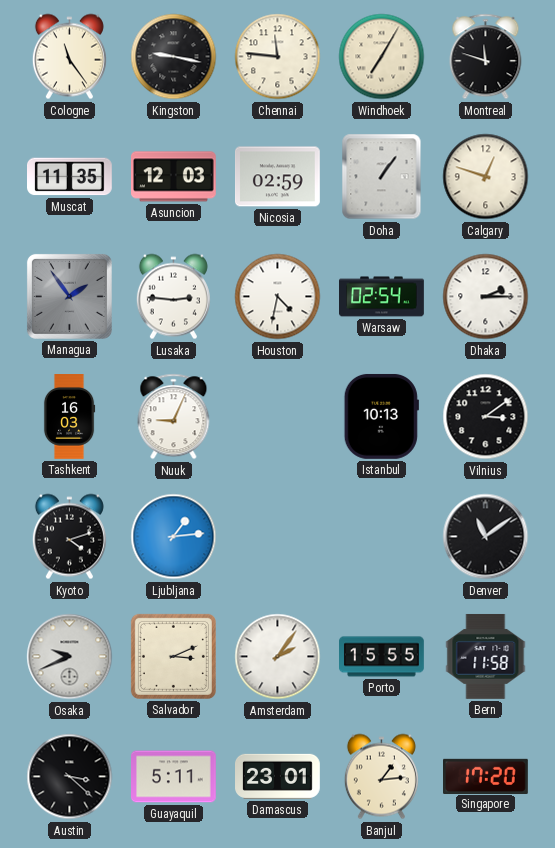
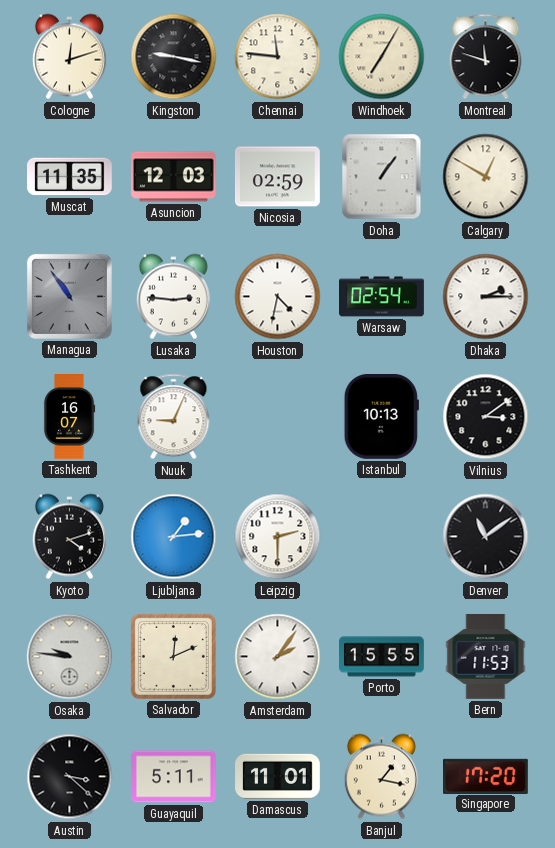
Cologne: 11:24 -> 12:12
Calgary: 12:48 -> 12:50
Managua: 1:54 -> 10:54
Tashkent: 16:03 -> 16:07
Leipzig: none -> 2:30
Osaka: 9:41 -> 9:46
Salvador: 3:11 -> 12:11
Bern: 11:58 -> 11:53
Damascus: 23:01 -> 11:01
Banjul: 1:14 -> 1:17
